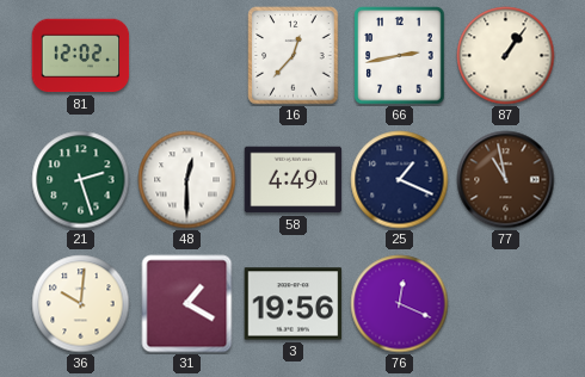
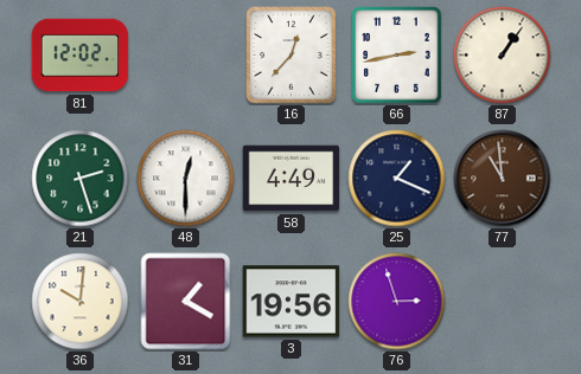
77: 10:58 -> 10:59
76: 12:19 -> 2:57
